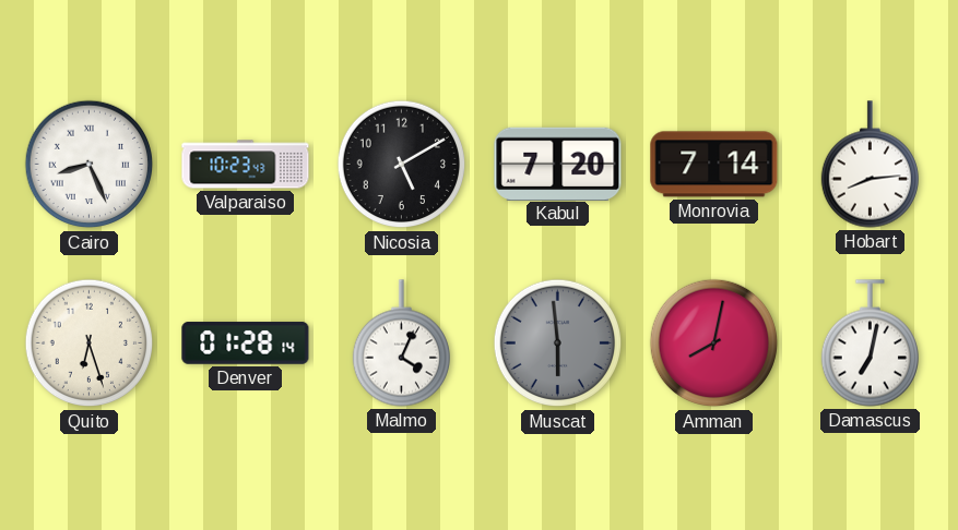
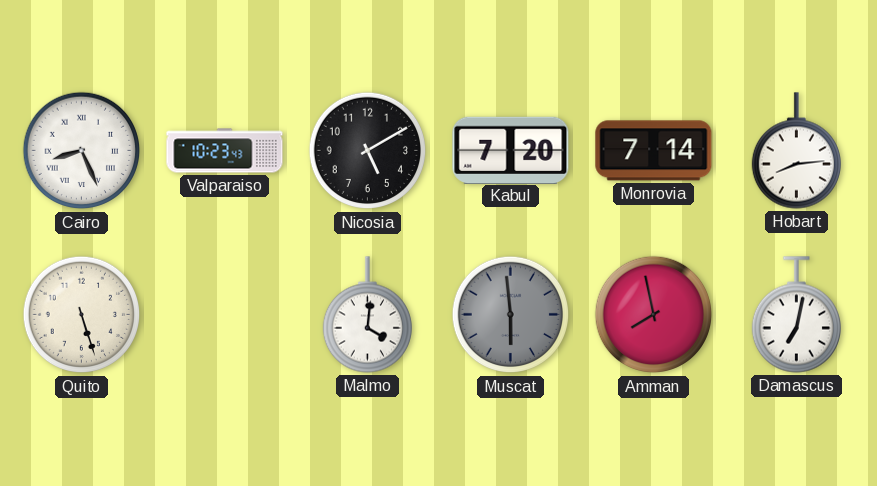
Quito: 6:27 -> 5:27
Denver: 01:28 -> none
Malmo: 4:04 -> 4:01
Amman: 8:02 -> 7:58
